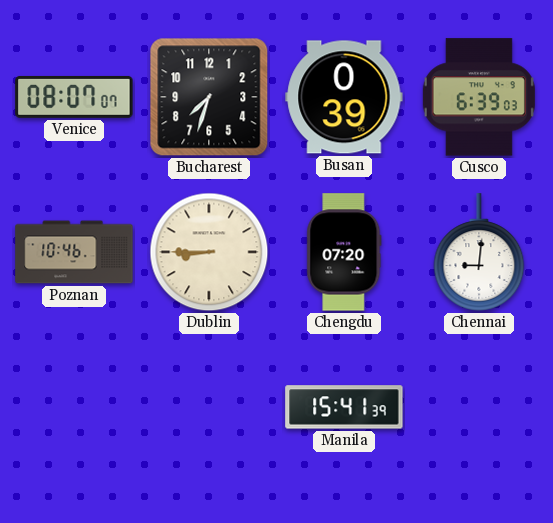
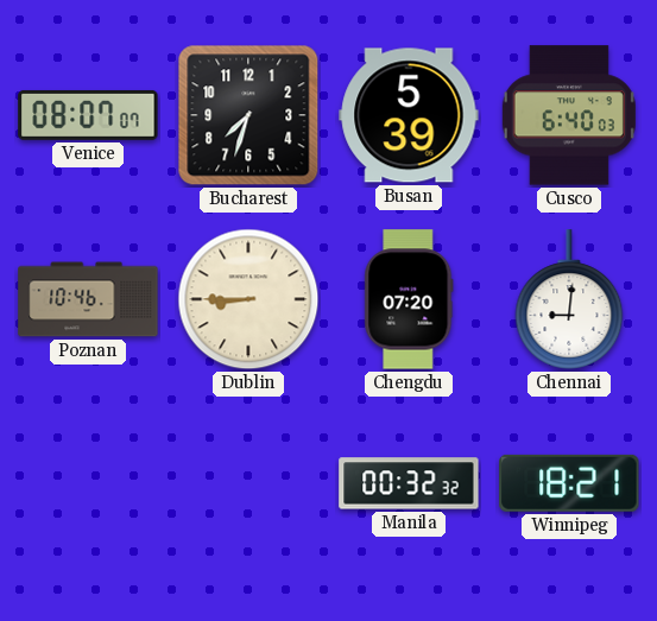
Busan: 0:39 -> 5:39
Cusco: 6:39 -> 6:40
Manila: 15:41 -> 00:32
Winnipeg: none -> 18:21
